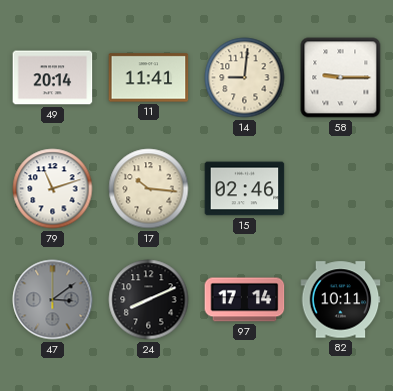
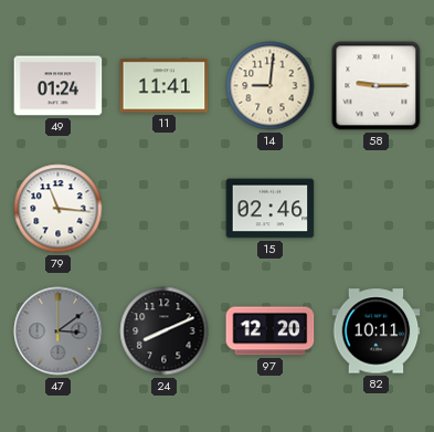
49: 20:14 -> 01:24
79: 11:12 -> 11:16
17: 10:16 -> none
97: 17:14 -> 12:20
